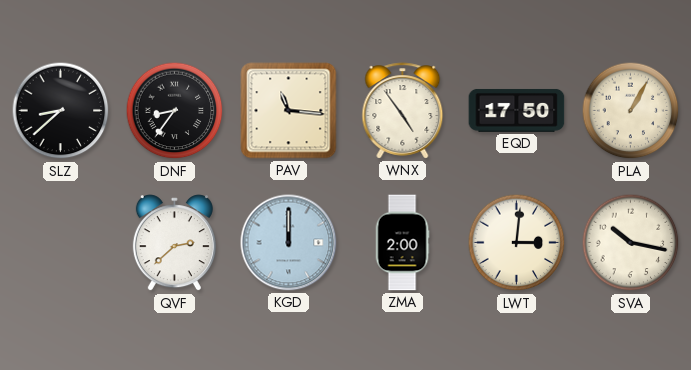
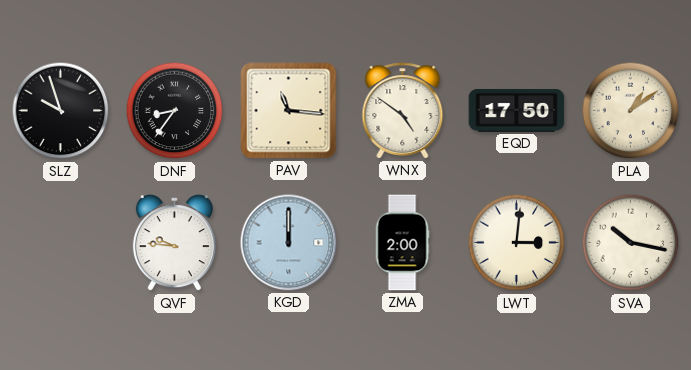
SLZ: 8:38 -> 9:57
WNX: 4:54 -> 4:51
PLA: 1:05 -> 1:09
QVF: 2:38 -> 9:46
